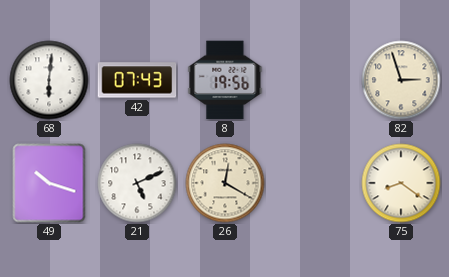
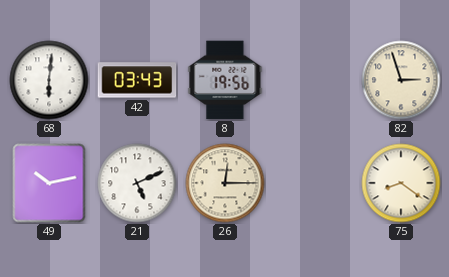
42: 07:43 -> 03:43
49: 10:18 -> 10:13
26: 12:20 -> 12:15
